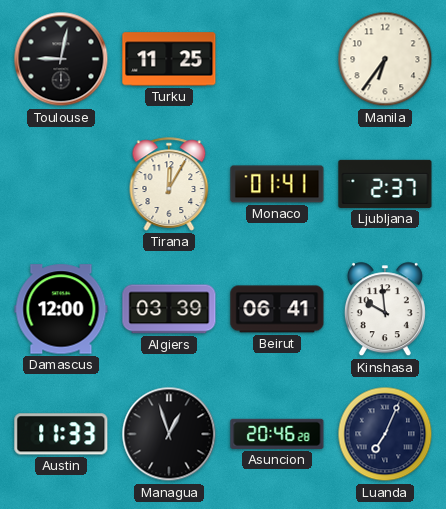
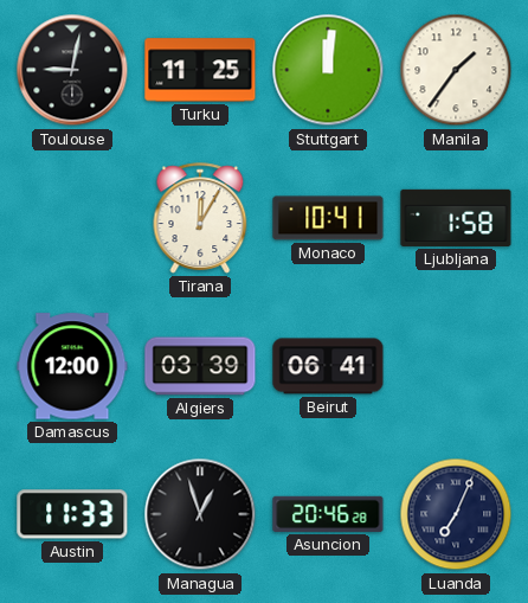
Stuttgart: none -> 12:01
Manila: 6:36 -> 1:36
Monaco: 01:41 -> 10:41
Ljubljana: 2:37 -> 1:58
Kinshasa: 9:59 -> none
